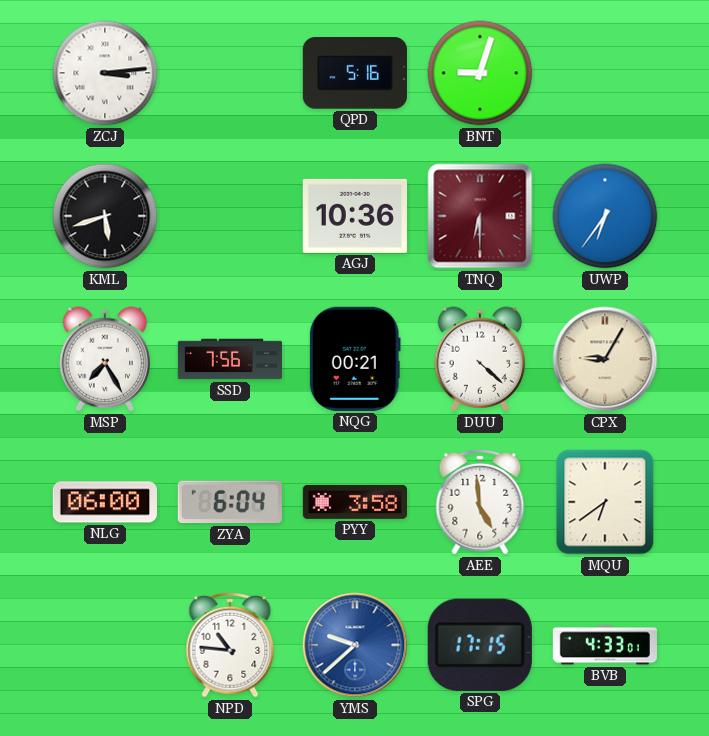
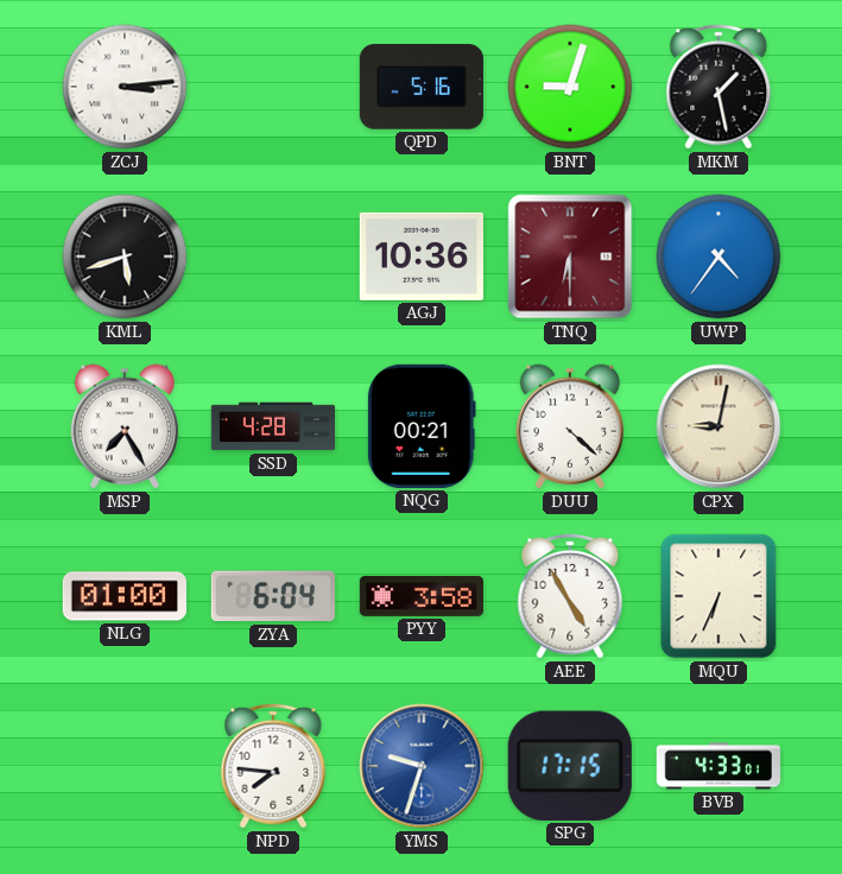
MKM: none -> 1:28
UWP: 6:36 -> 4:36
SSD: 7:56 -> 4:28
CPX: 9:05 -> 9:02
NLG: 06:00 -> 01:00
AEE: 4:59 -> 4:55
MQU: 6:39 -> 6:34
NPD: 10:46 -> 7:46
YMS: 9:38 -> 9:33
